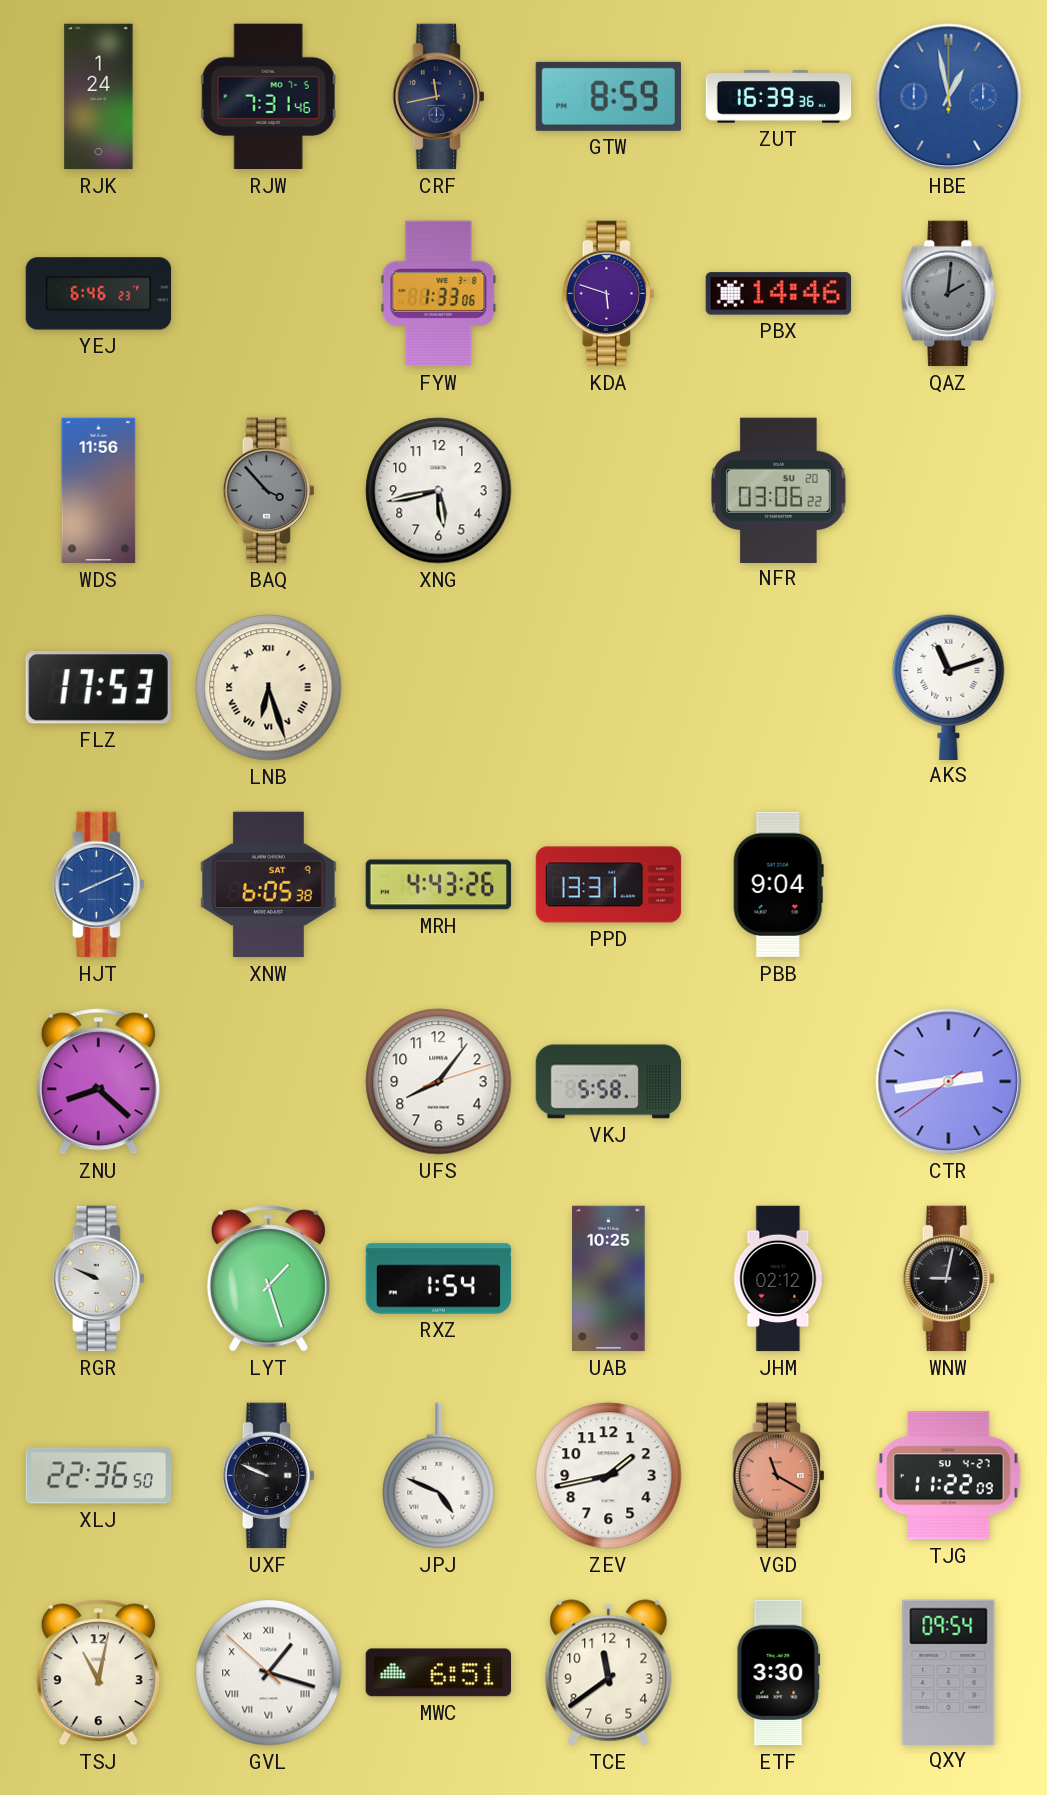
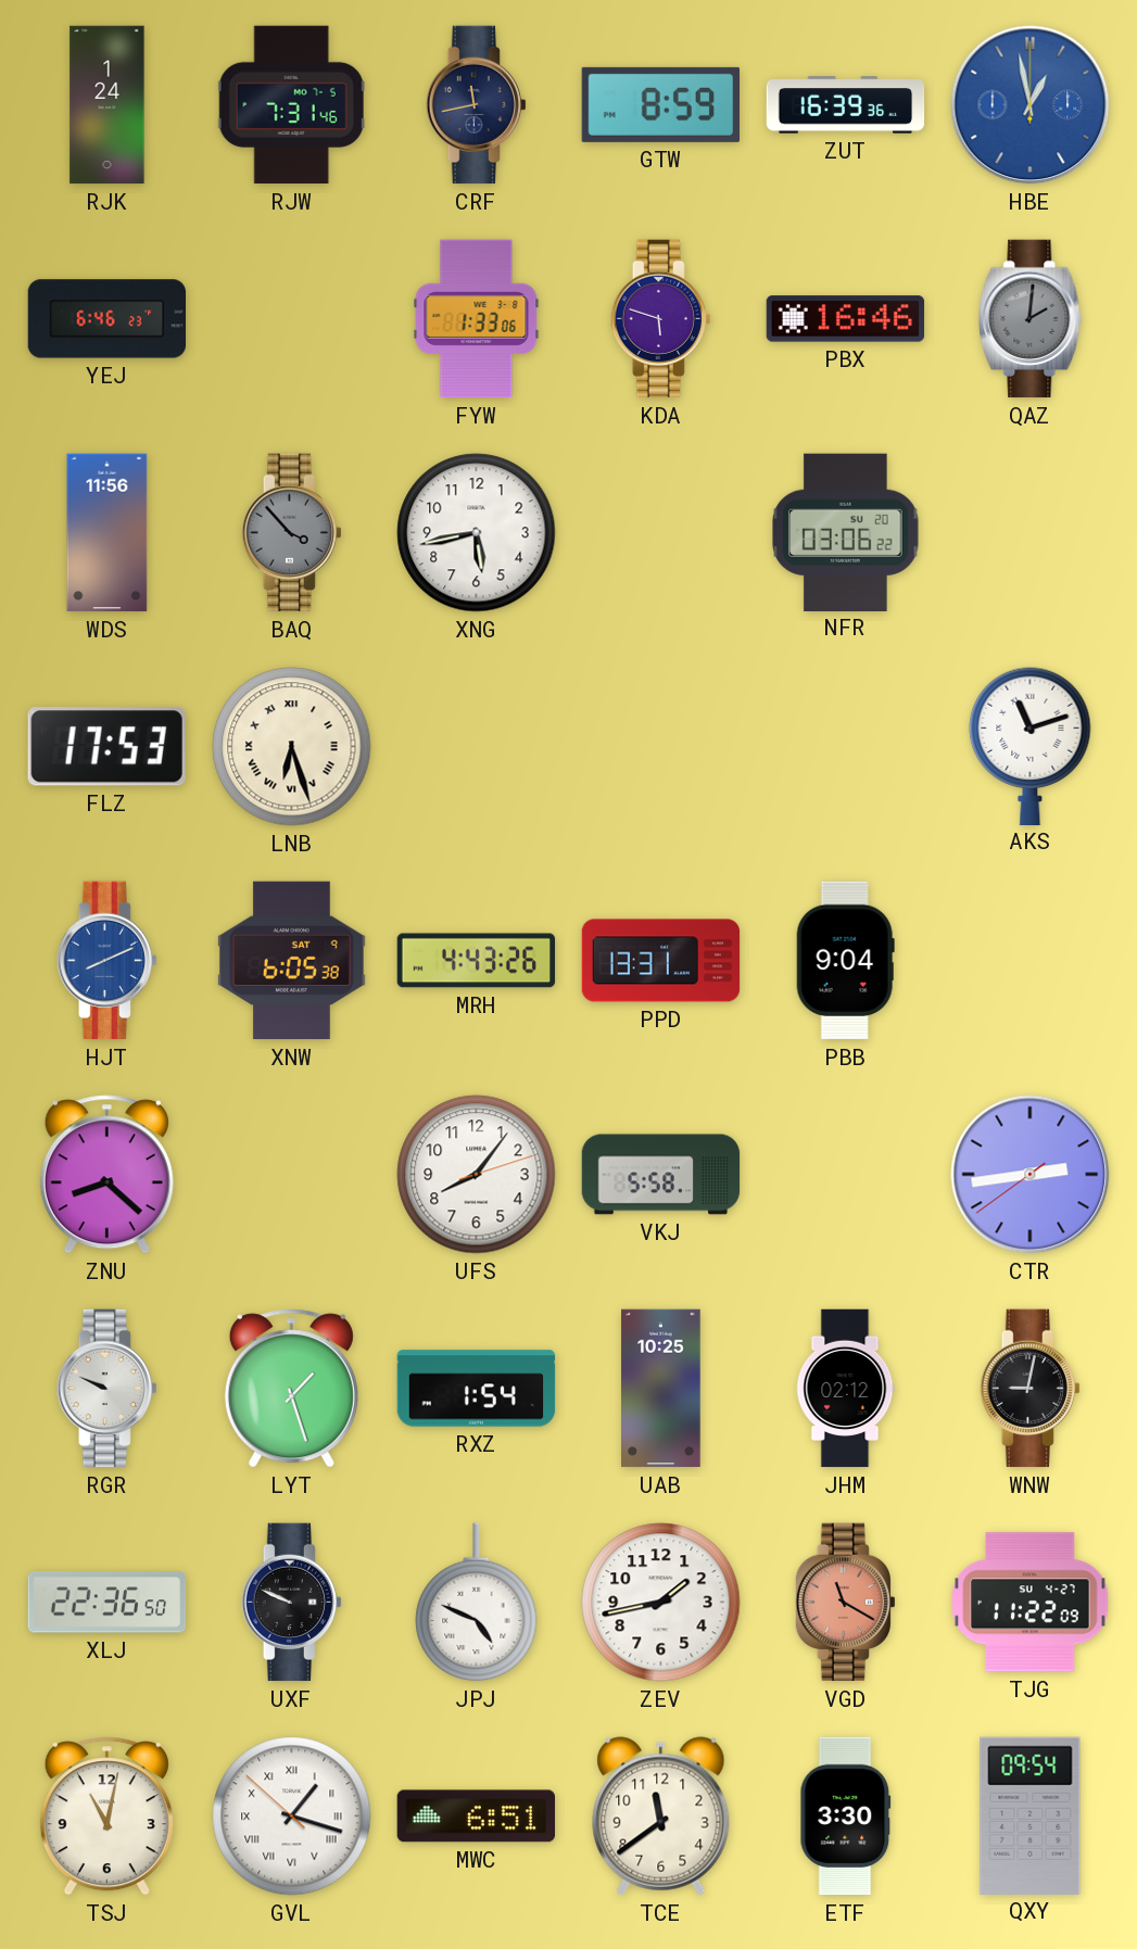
PBX: 14:46 -> 16:46
